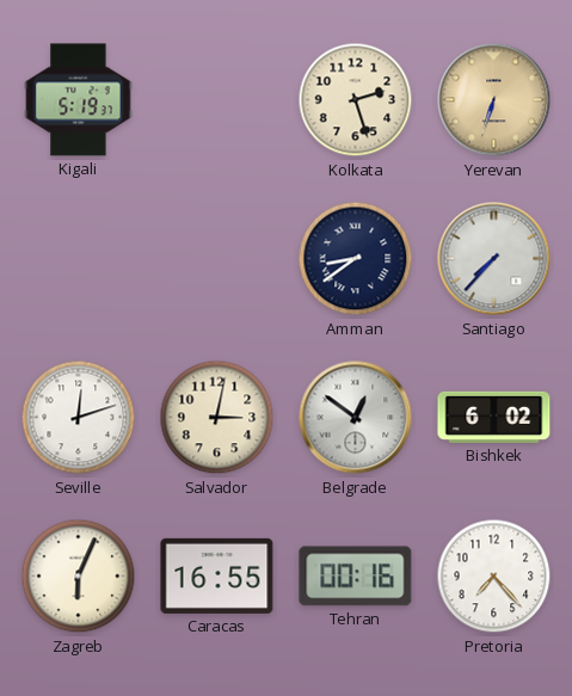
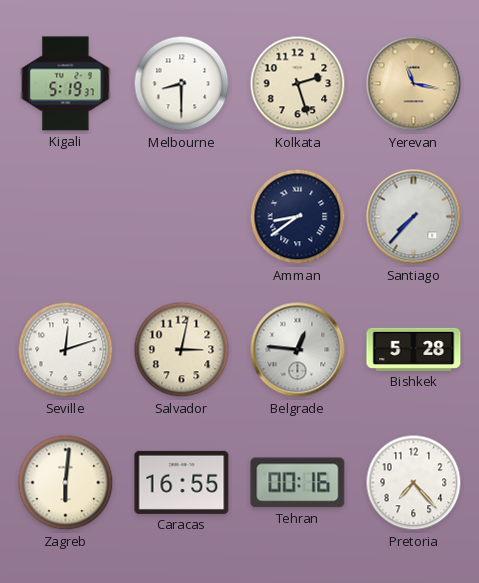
Melbourne: none -> 8:30
Yerevan: 6:33 -> 11:17
Belgrade: 12:51 -> 12:46
Bishkek: 6:02 -> 5:28
Zagreb: 6:04 -> 6:01
